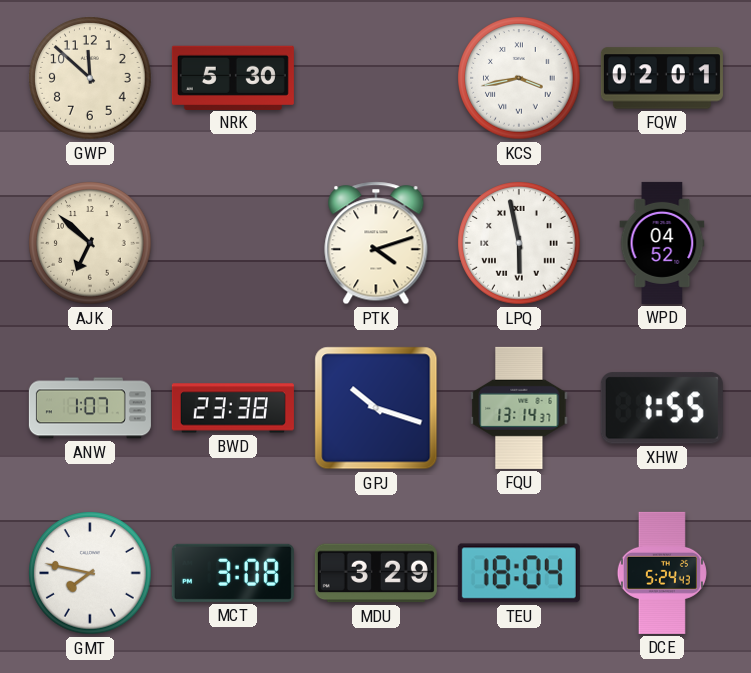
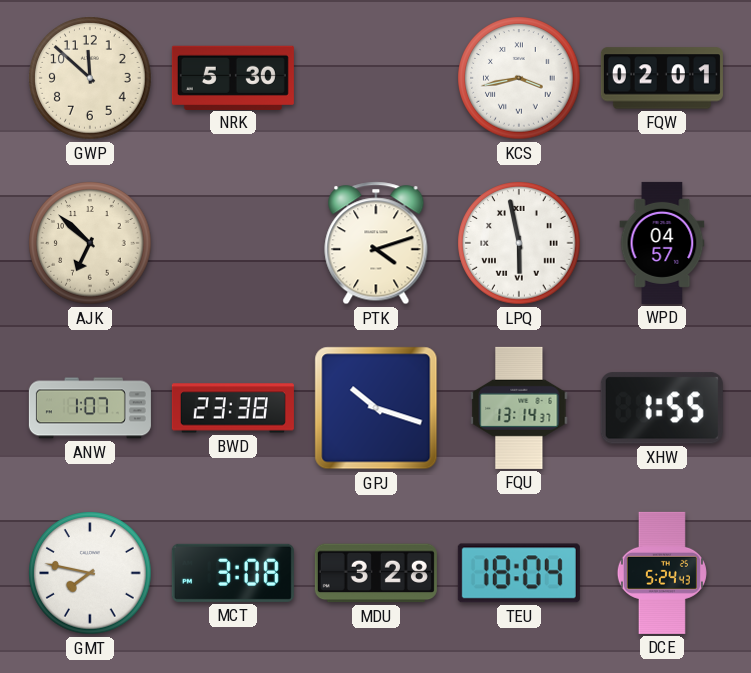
WPD: 04:52 -> 04:57
MDU: 3:29 -> 3:28
